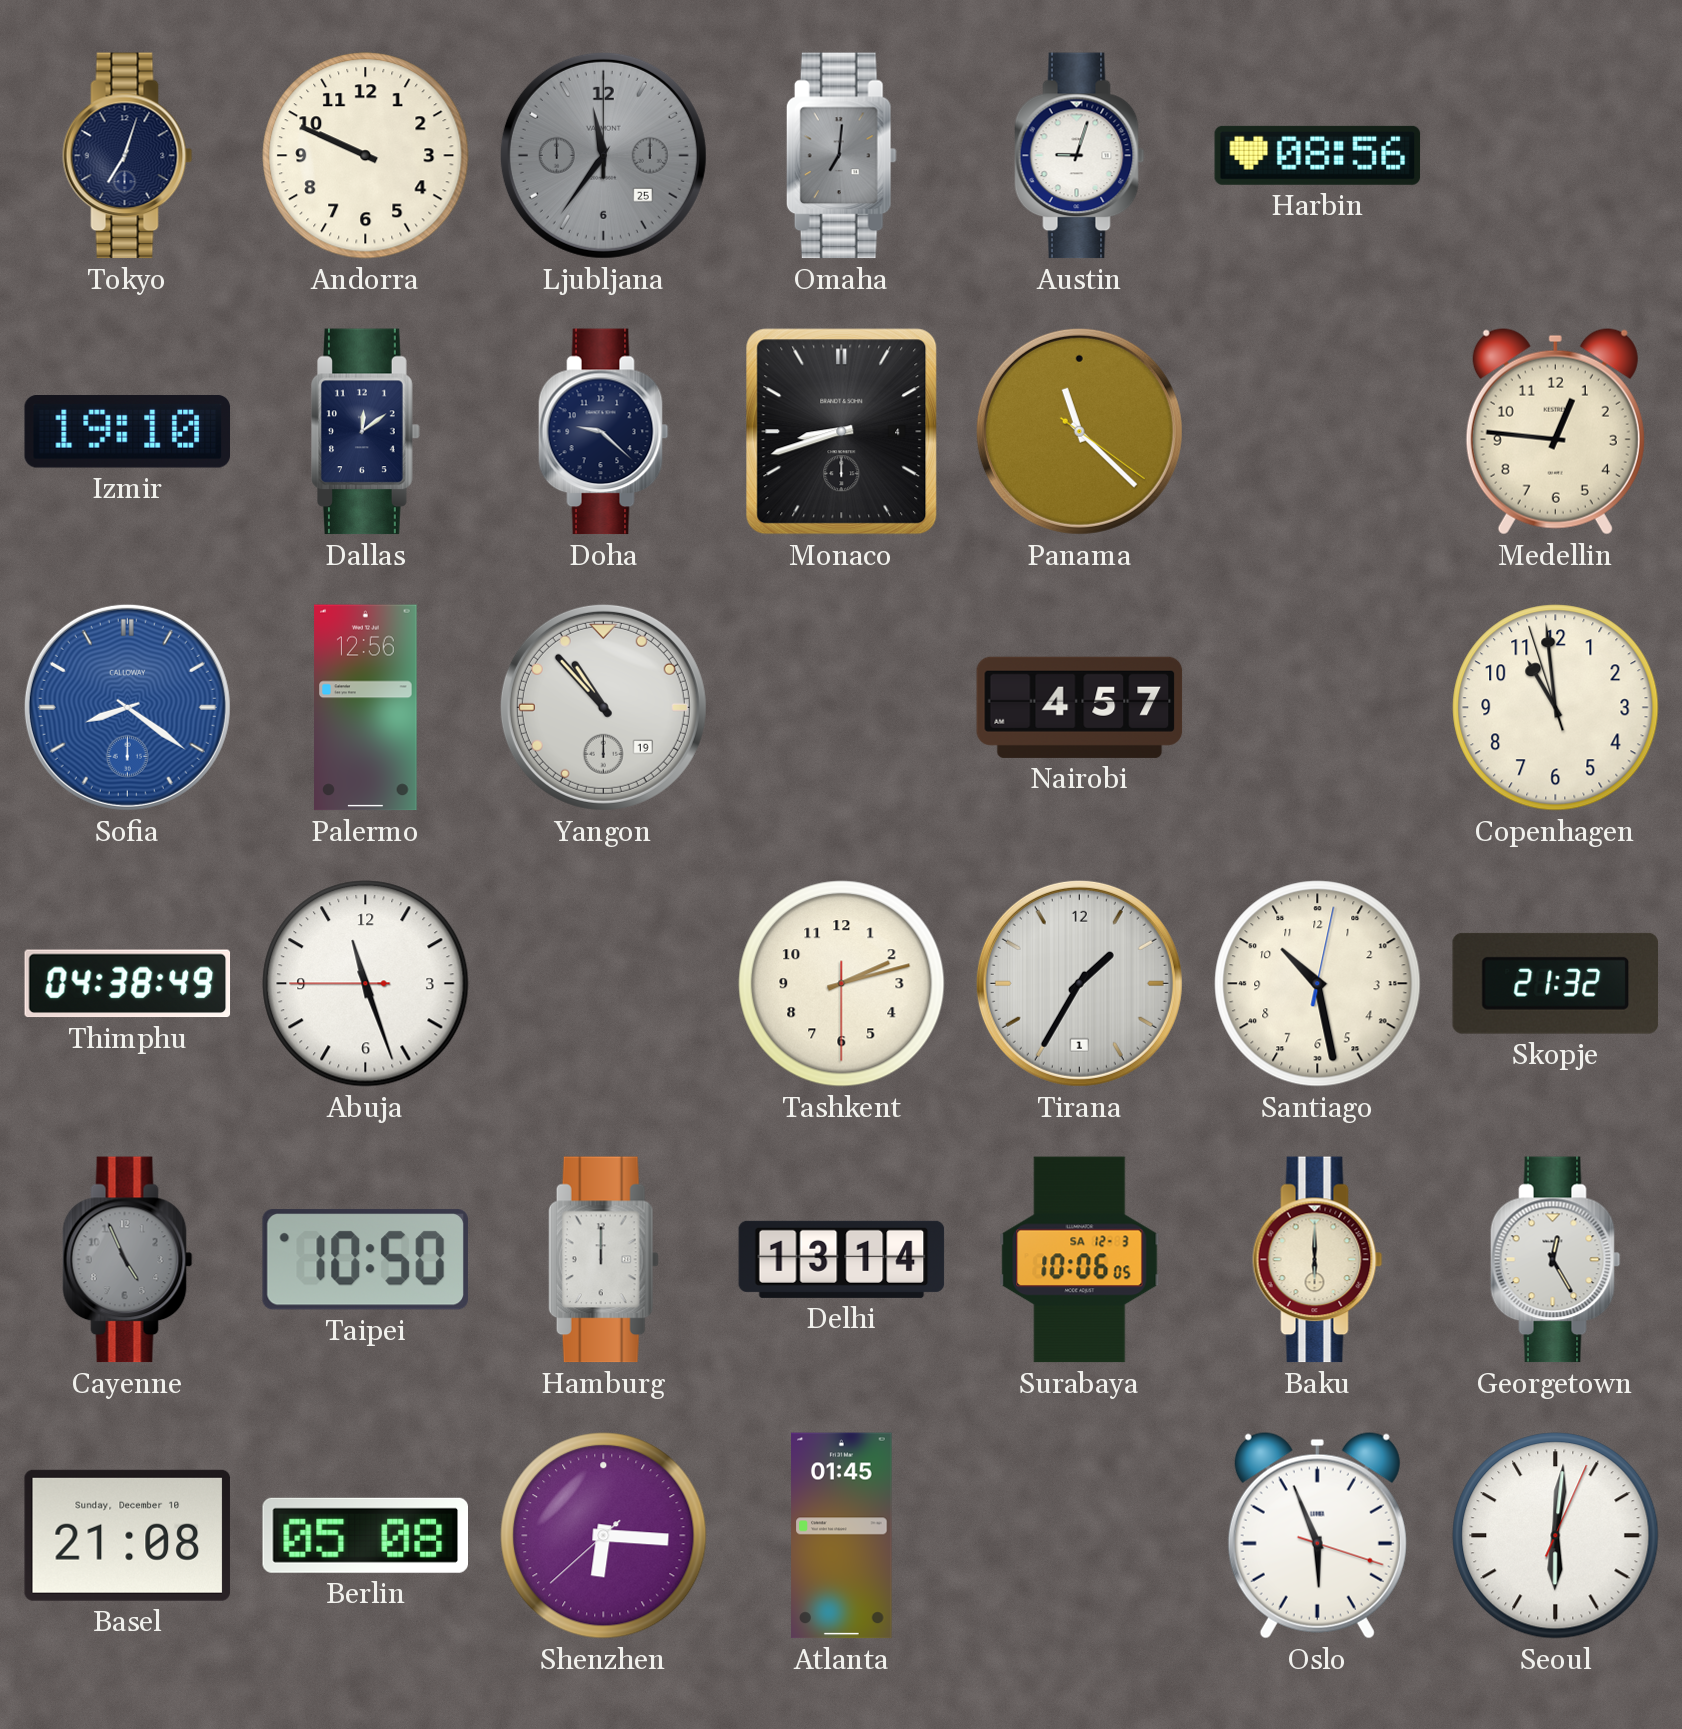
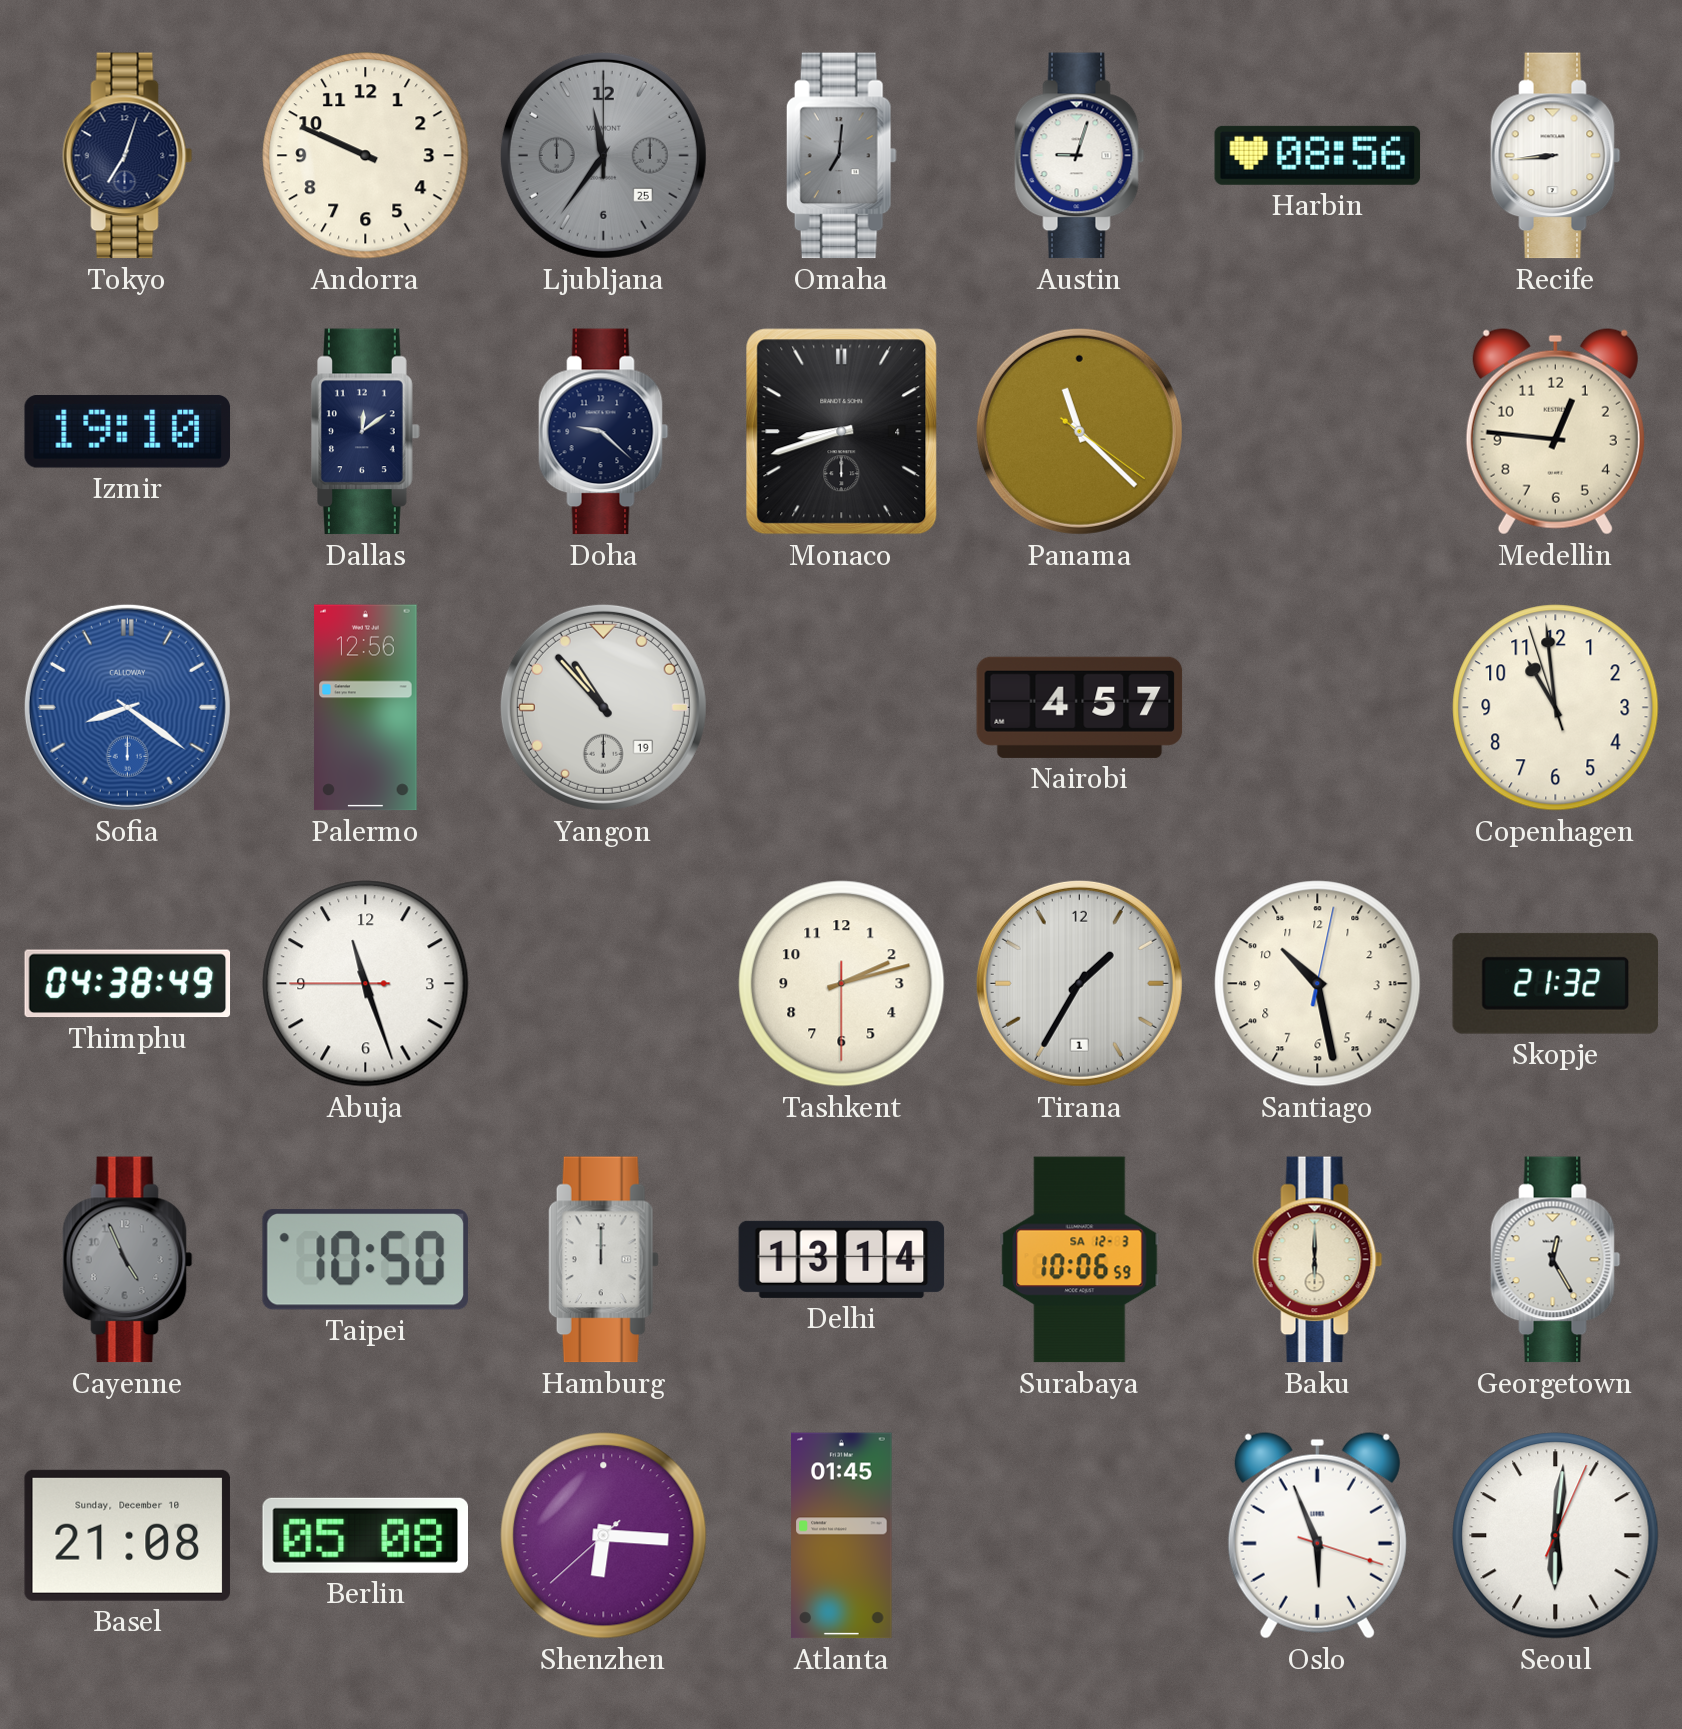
Recife: none -> 8:44
Surabaya: 10:06:05 -> 10:06:59
